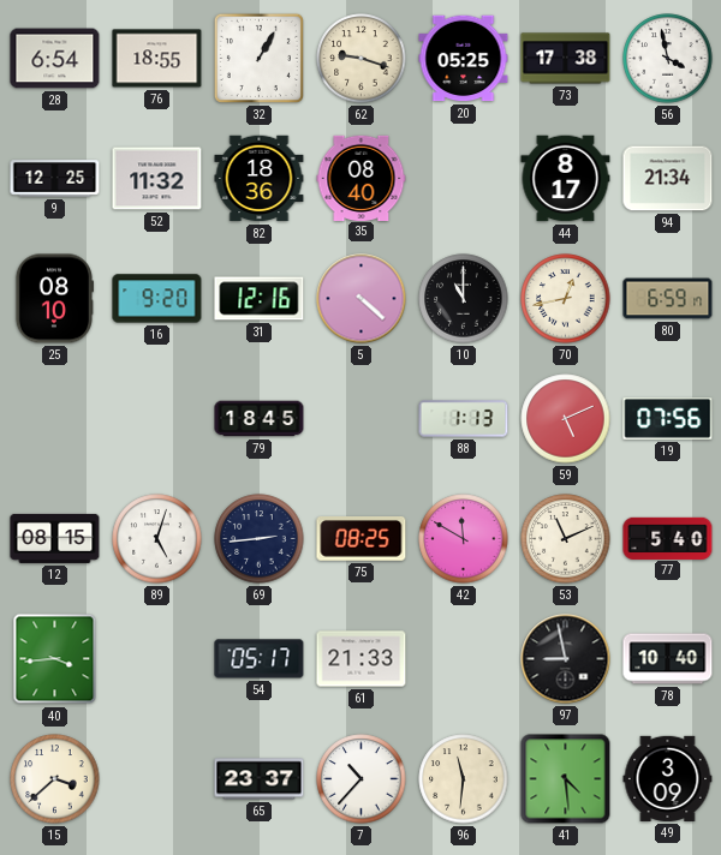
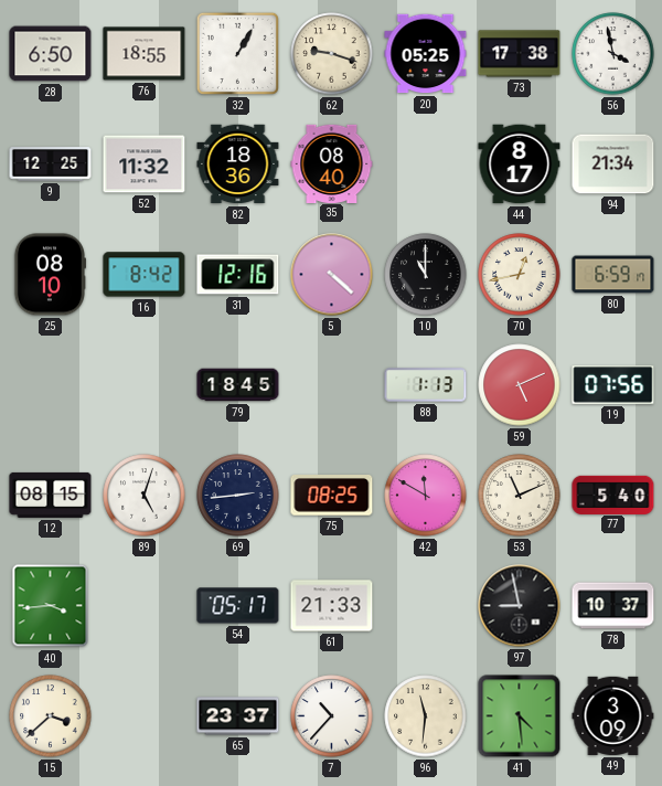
28: 6:54 -> 6:50
16: 9:20 -> 8:42
78: 10:40 -> 10:37
